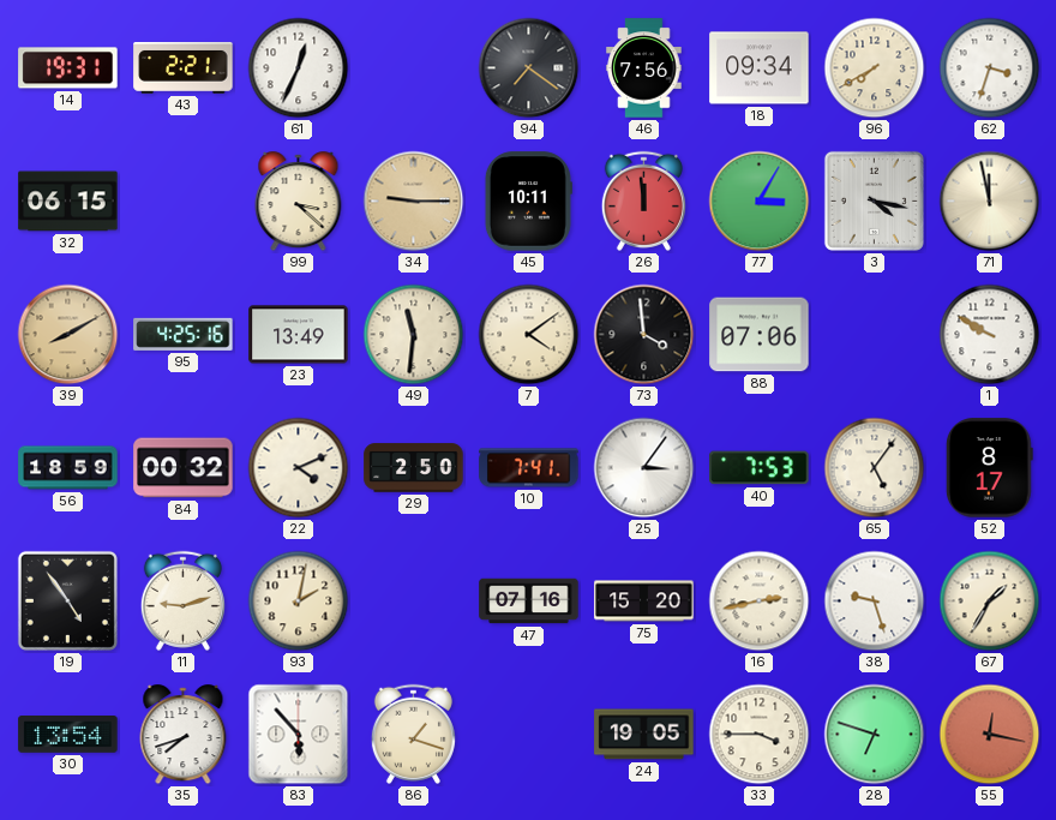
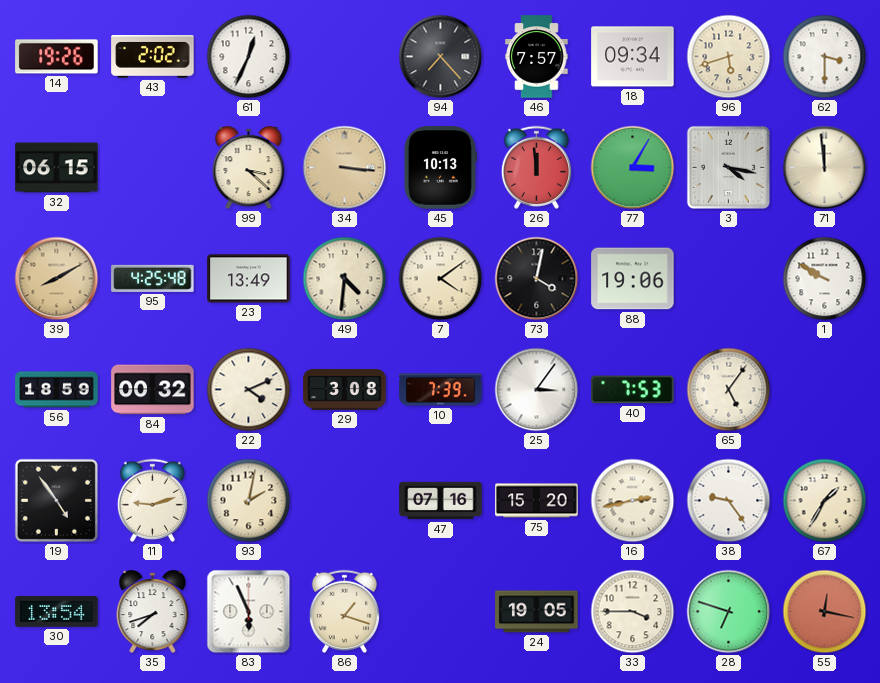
14: 19:31 -> 19:26
43: 2:21 -> 2:02
94: 7:21 -> 7:23
46: 7:56 -> 7:57
96: 7:40 -> 5:42
62: 3:33 -> 3:30
34: 9:15 -> 3:16
45: 10:11 -> 10:13
71: 11:58 -> 11:59
95: 4:25:16 -> 4:25:48
49: 11:31 -> 4:31
73: 3:59 -> 4:02
88: 07:06 -> 19:06
29: 2:50 -> 3:08
10: 7:41 -> 7:39
52: 8:17 -> none
38: 9:27 -> 9:24
83: 5:53 -> 5:56
